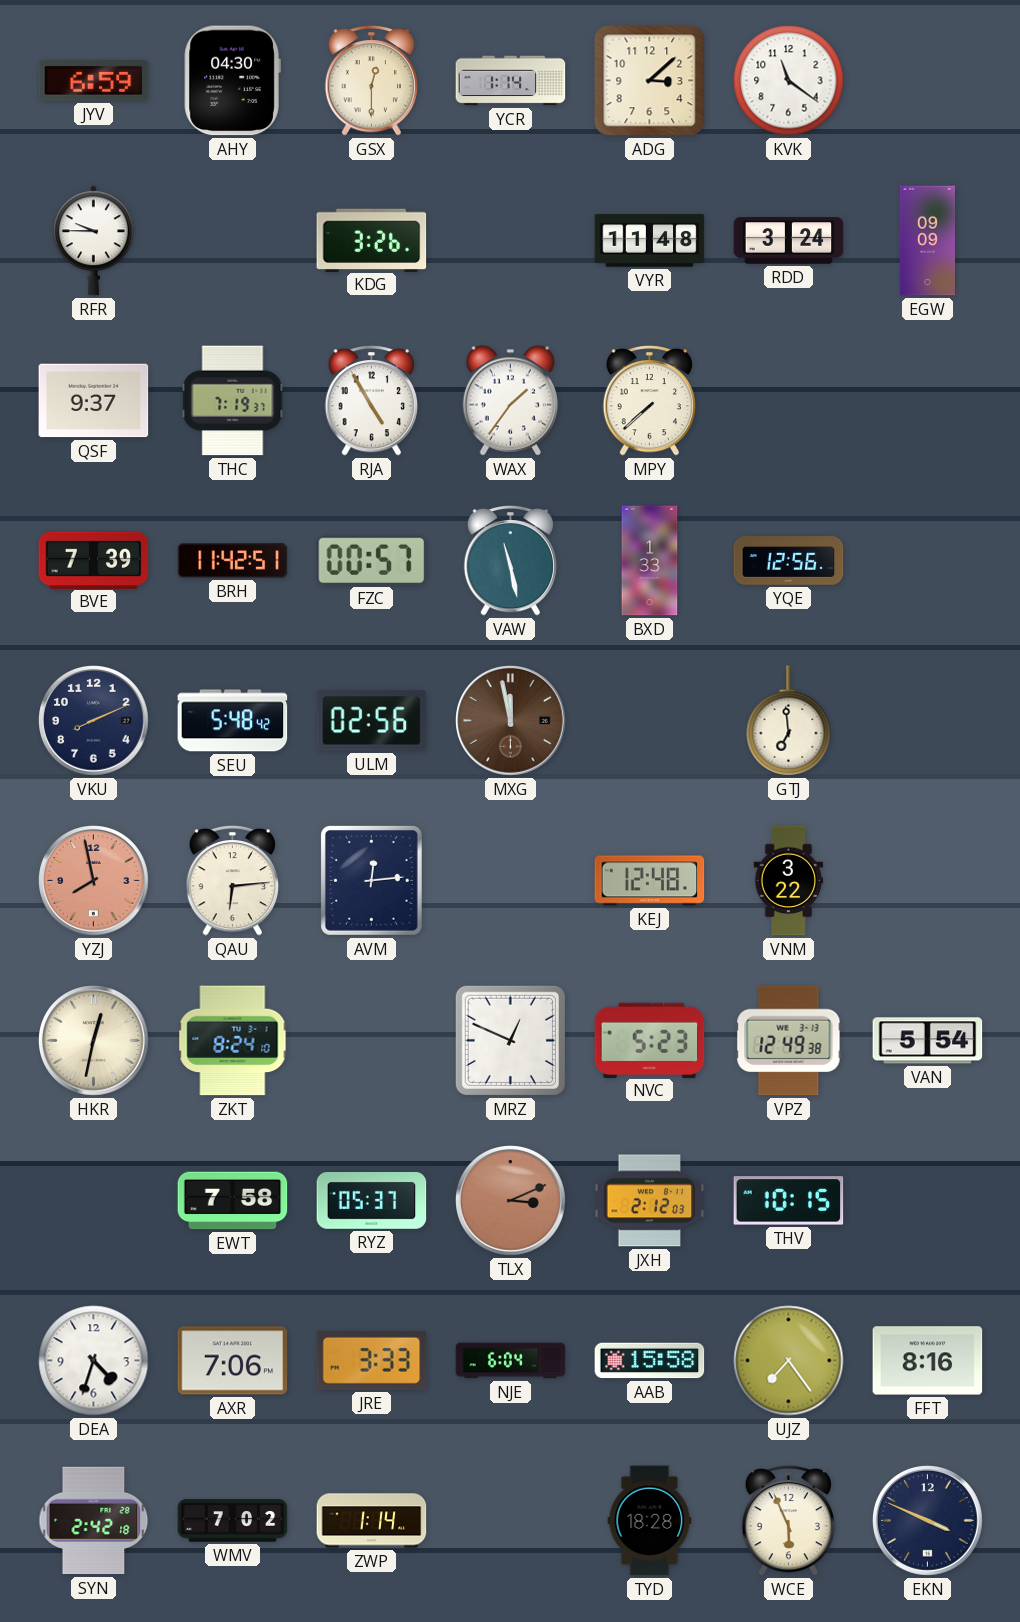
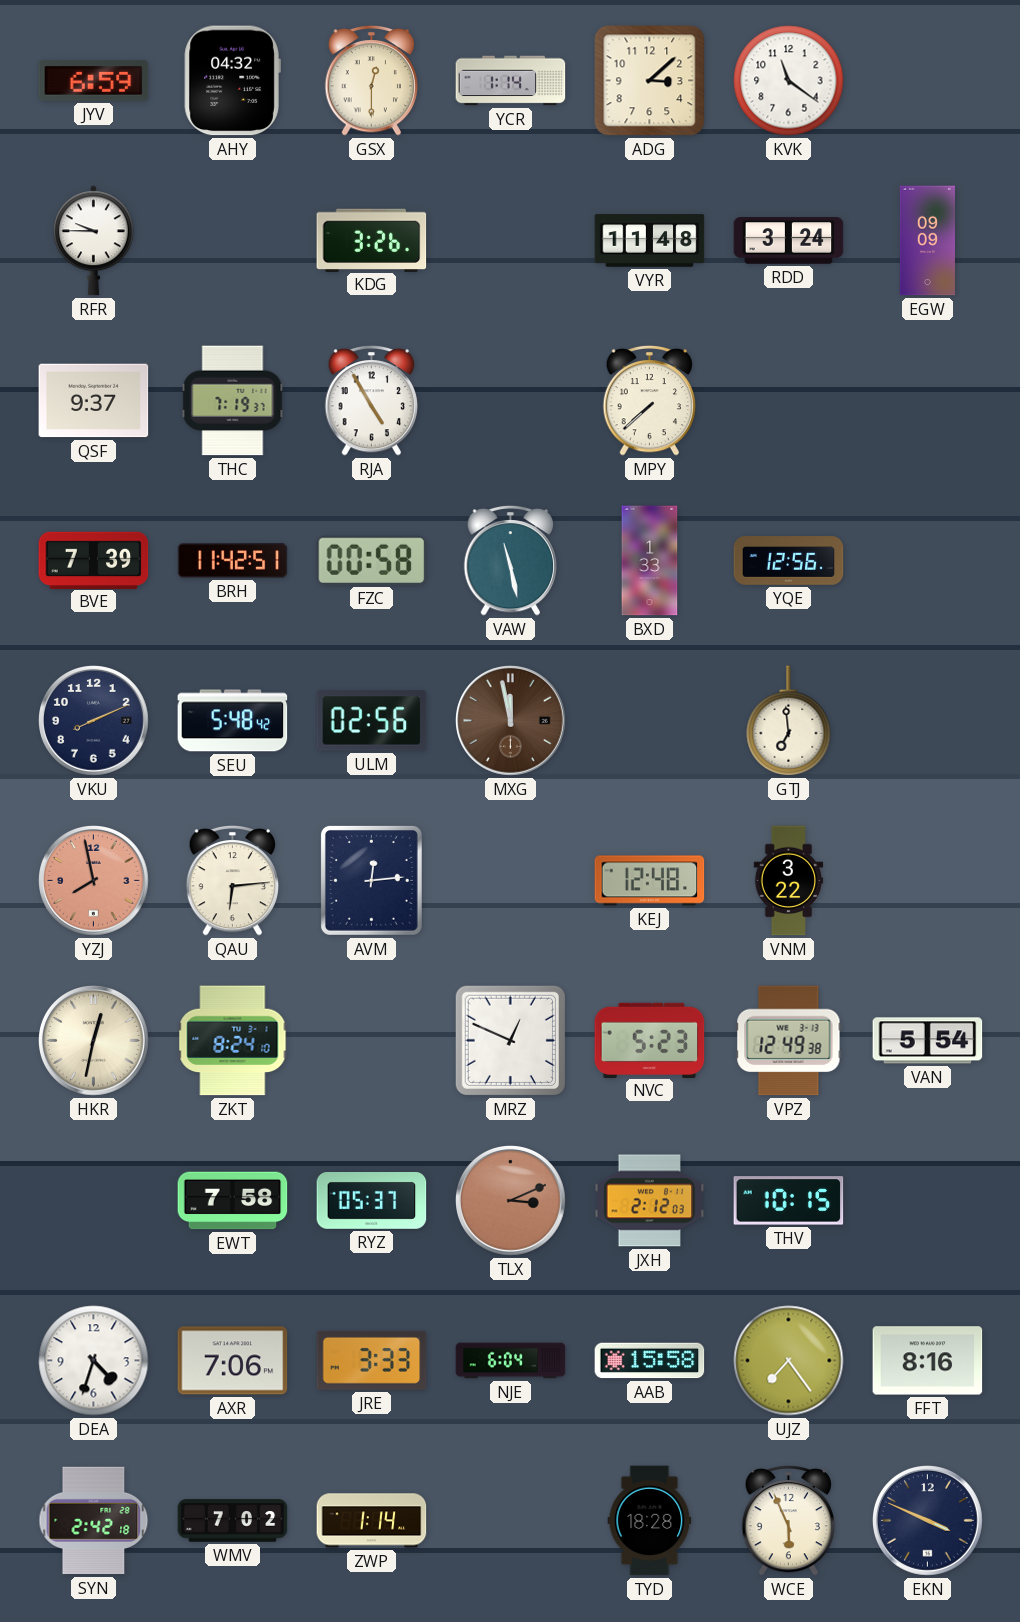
AHY: 04:30 -> 04:32
WAX: 1:36 -> none
FZC: 00:57 -> 00:58
